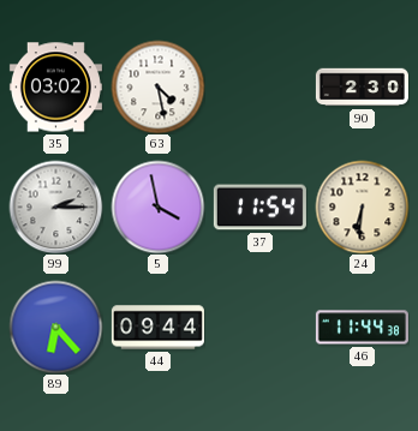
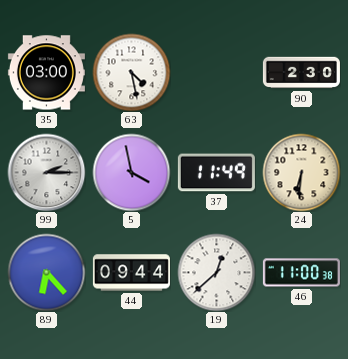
35: 03:02 -> 03:00
37: 11:54 -> 11:49
19: none -> 12:38
46: 11:44 -> 11:00
